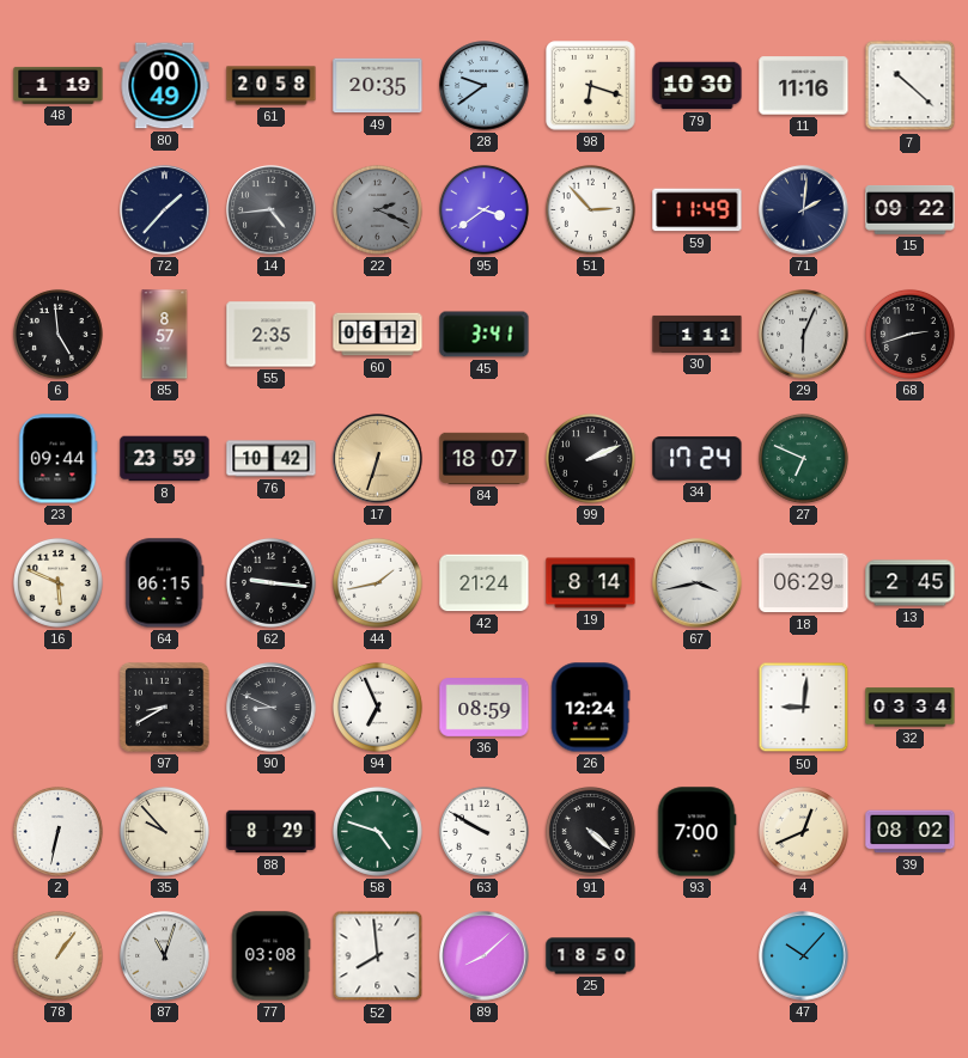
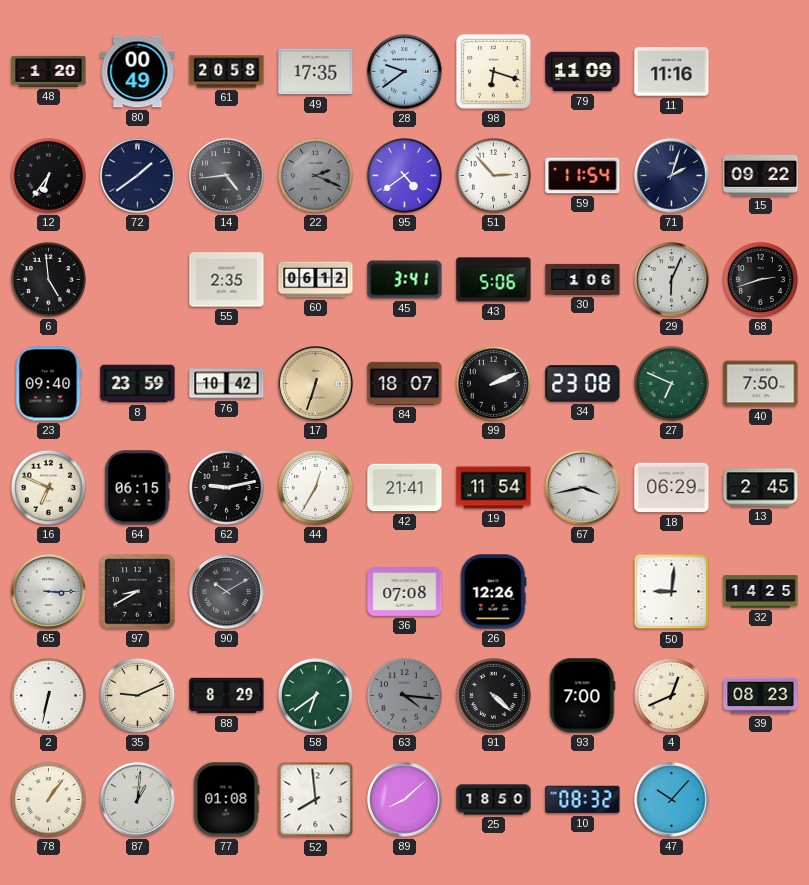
48: 1:19 -> 1:20
49: 20:35 -> 17:35
79: 10:30 -> 11:09
7: 10:22 -> none
12: none -> 6:36
72: 1:37 -> 1:39
95: 3:39 -> 4:39
59: 11:49 -> 11:54
71: 2:01 -> 2:03
85: 8:57 -> none
43: none -> 5:06
30: 1:11 -> 1:06
23: 09:44 -> 09:40
34: 17:24 -> 23:08
40: none -> 7:50
16: 5:49 -> 6:49
62: 9:16 -> 9:13
44: 1:43 -> 12:35
42: 21:24 -> 21:41
19: 8:14 -> 11:54
65: none -> 3:15
90: 8:49 -> 10:10
94: 6:56 -> none
36: 08:59 -> 07:08
26: 12:24 -> 12:26
32: 03:34 -> 14:25
35: 9:53 -> 9:11
58: 4:48 -> 6:39
63: 9:50 -> 4:16
63 dial: white -> grey
39: 08:02 -> 08:23
87: 11:03 -> 1:01
77: 03:08 -> 01:08
10: none -> 08:32
